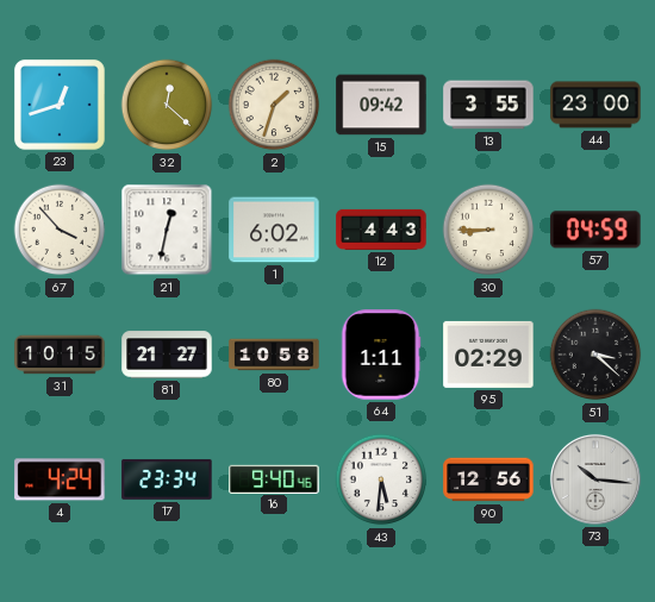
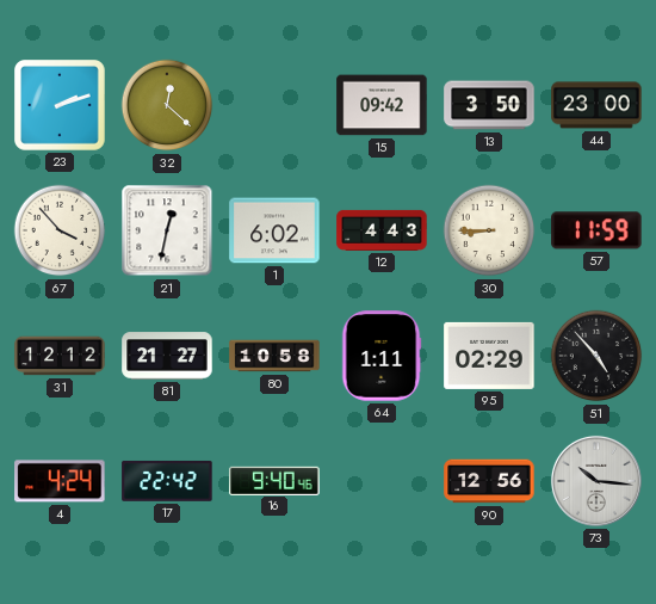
23: 12:42 -> 2:12
2: 1:33 -> none
13: 3:55 -> 3:50
57: 04:59 -> 11:59
31: 10:15 -> 12:12
51: 3:22 -> 4:53
17: 23:34 -> 22:42
43: 5:31 -> none
